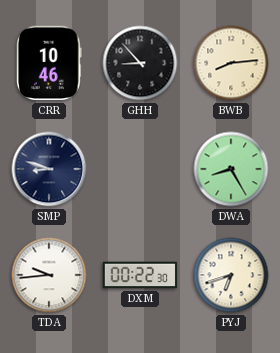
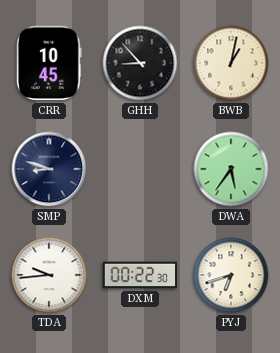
CRR: 10:46 -> 10:45
BWB: 8:14 -> 1:02
DWA: 8:25 -> 5:36
